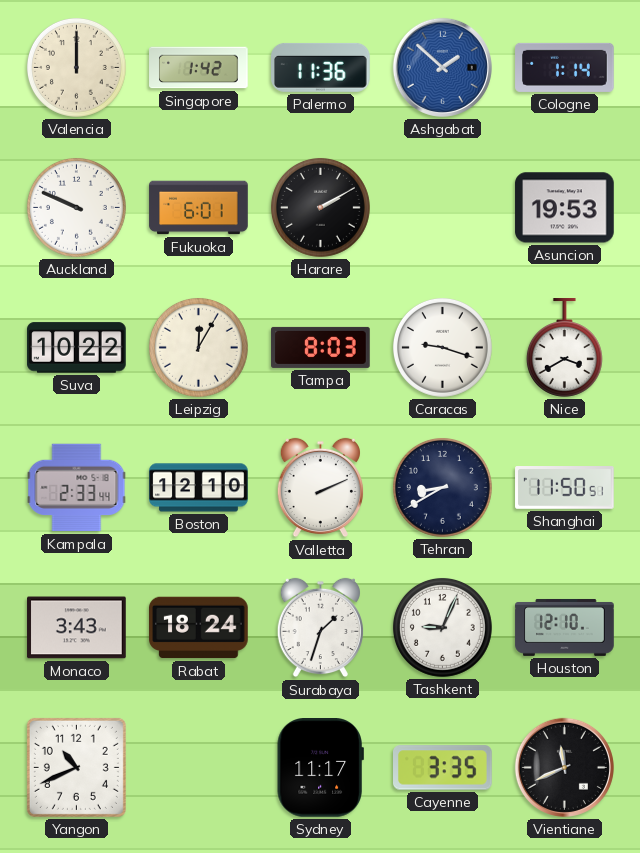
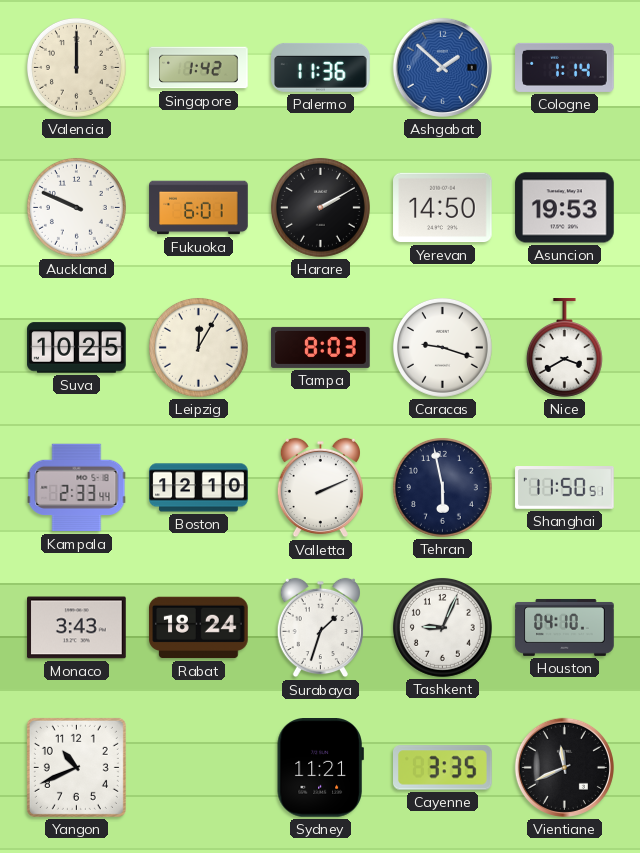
Yerevan: none -> 14:50
Suva: 10:22 -> 10:25
Tehran: 8:40 -> 5:58
Houston: 12:10 -> 04:10
Sydney: 11:17 -> 11:21
